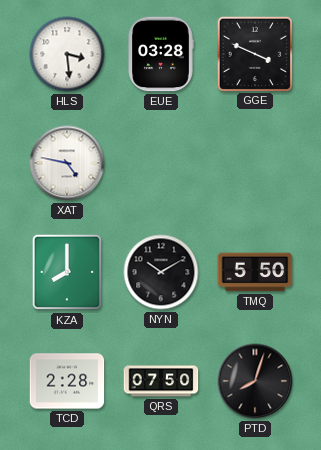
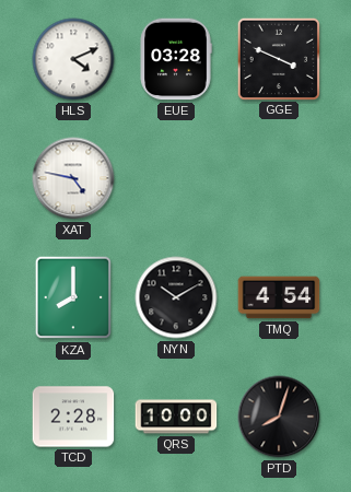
HLS: 3:29 -> 4:11
TMQ: 5:50 -> 4:54
QRS: 07:50 -> 10:00
